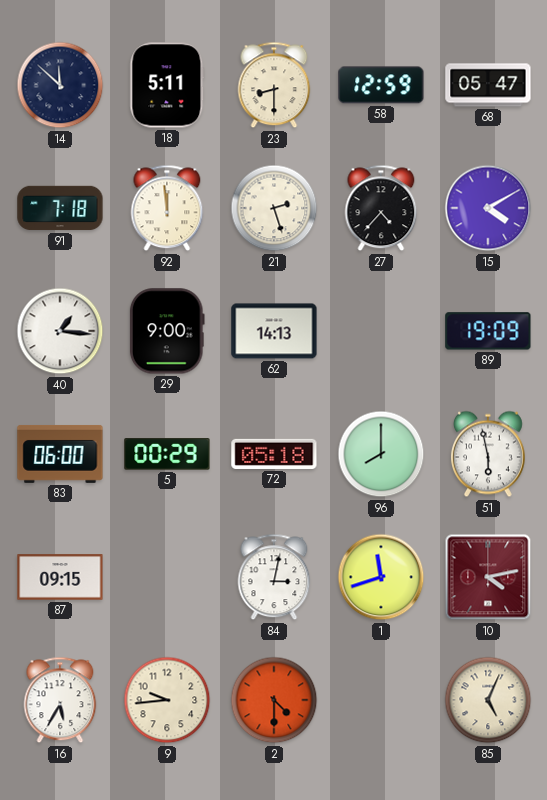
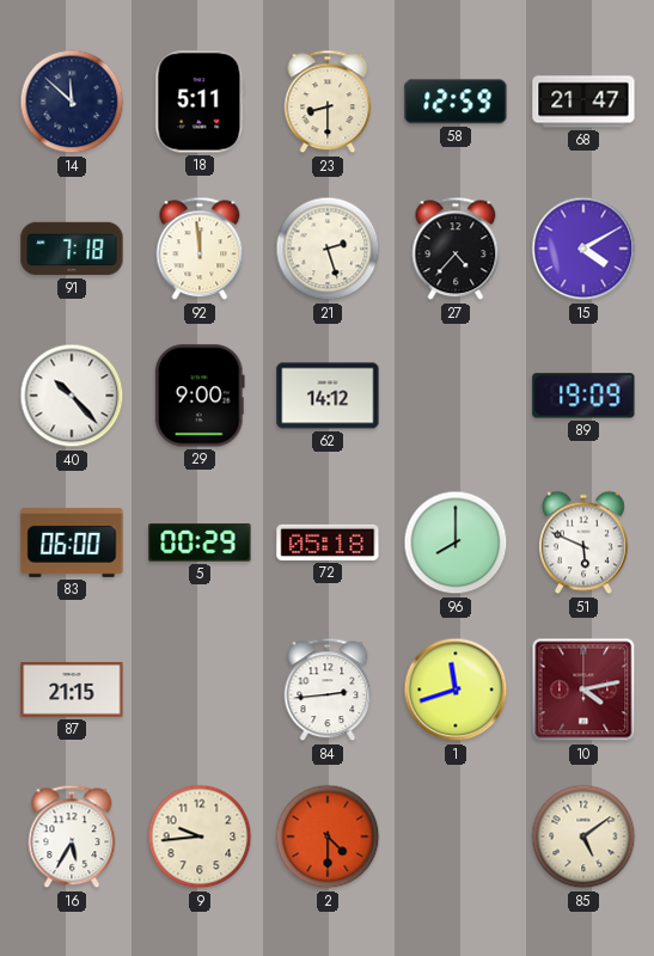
68: 05:47 -> 21:47
40: 1:16 -> 10:23
62: 14:13 -> 14:12
51: 5:58 -> 5:49
87: 09:15 -> 21:15
84: 3:02 -> 2:44
85: 5:04 -> 5:09
